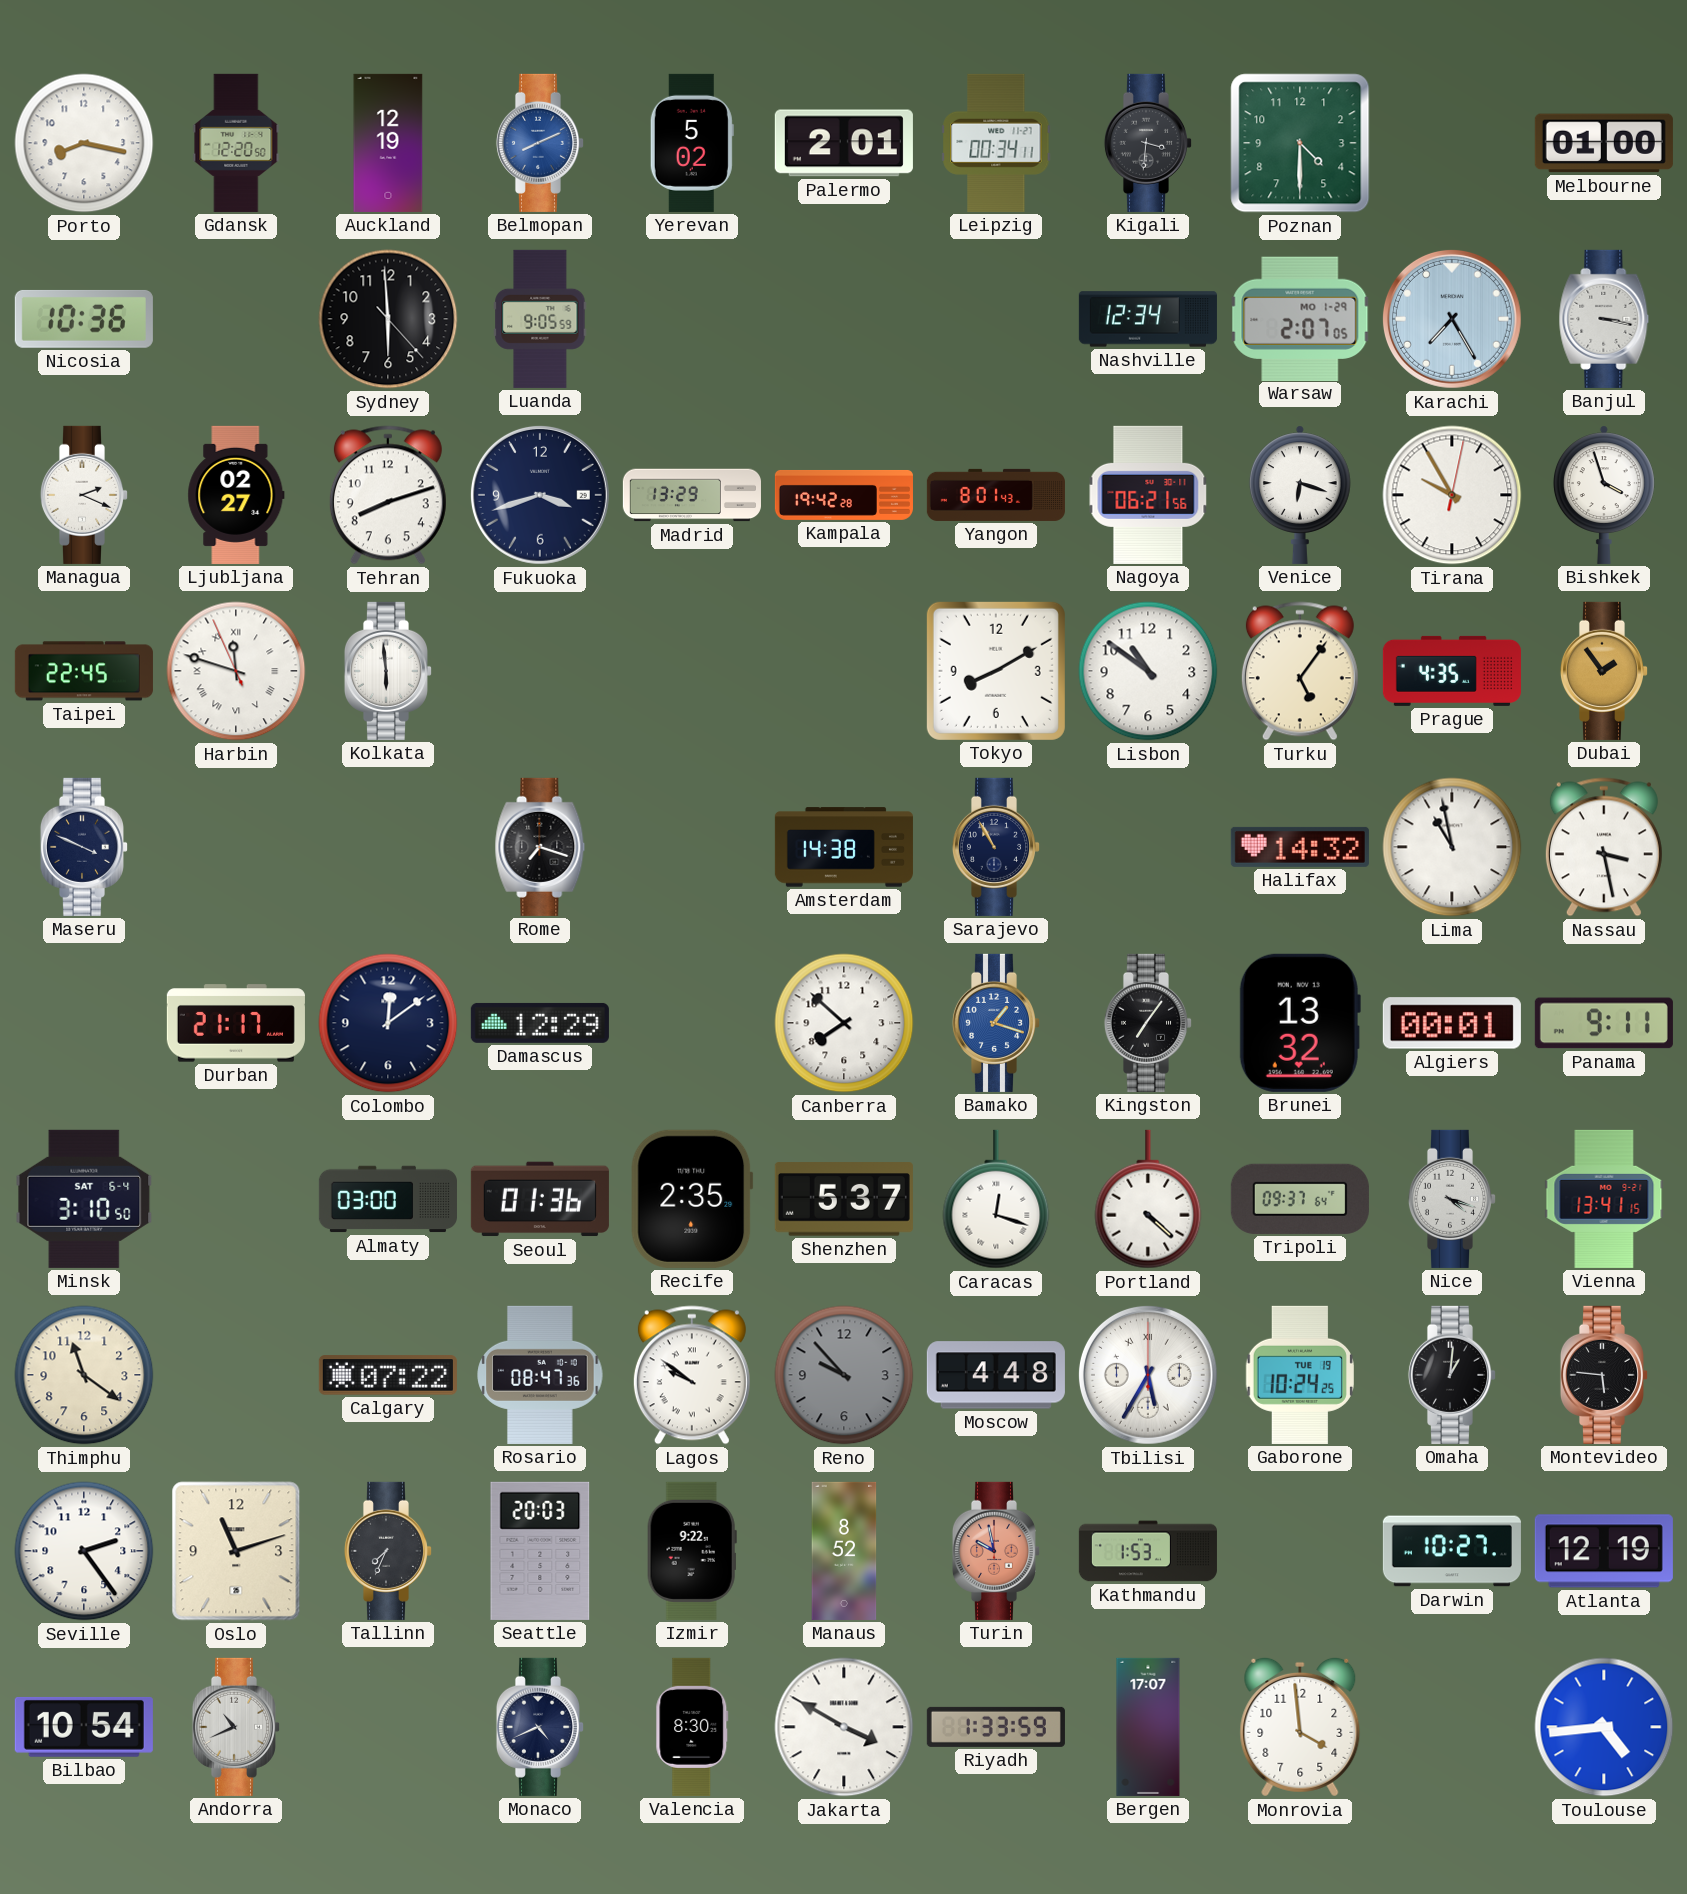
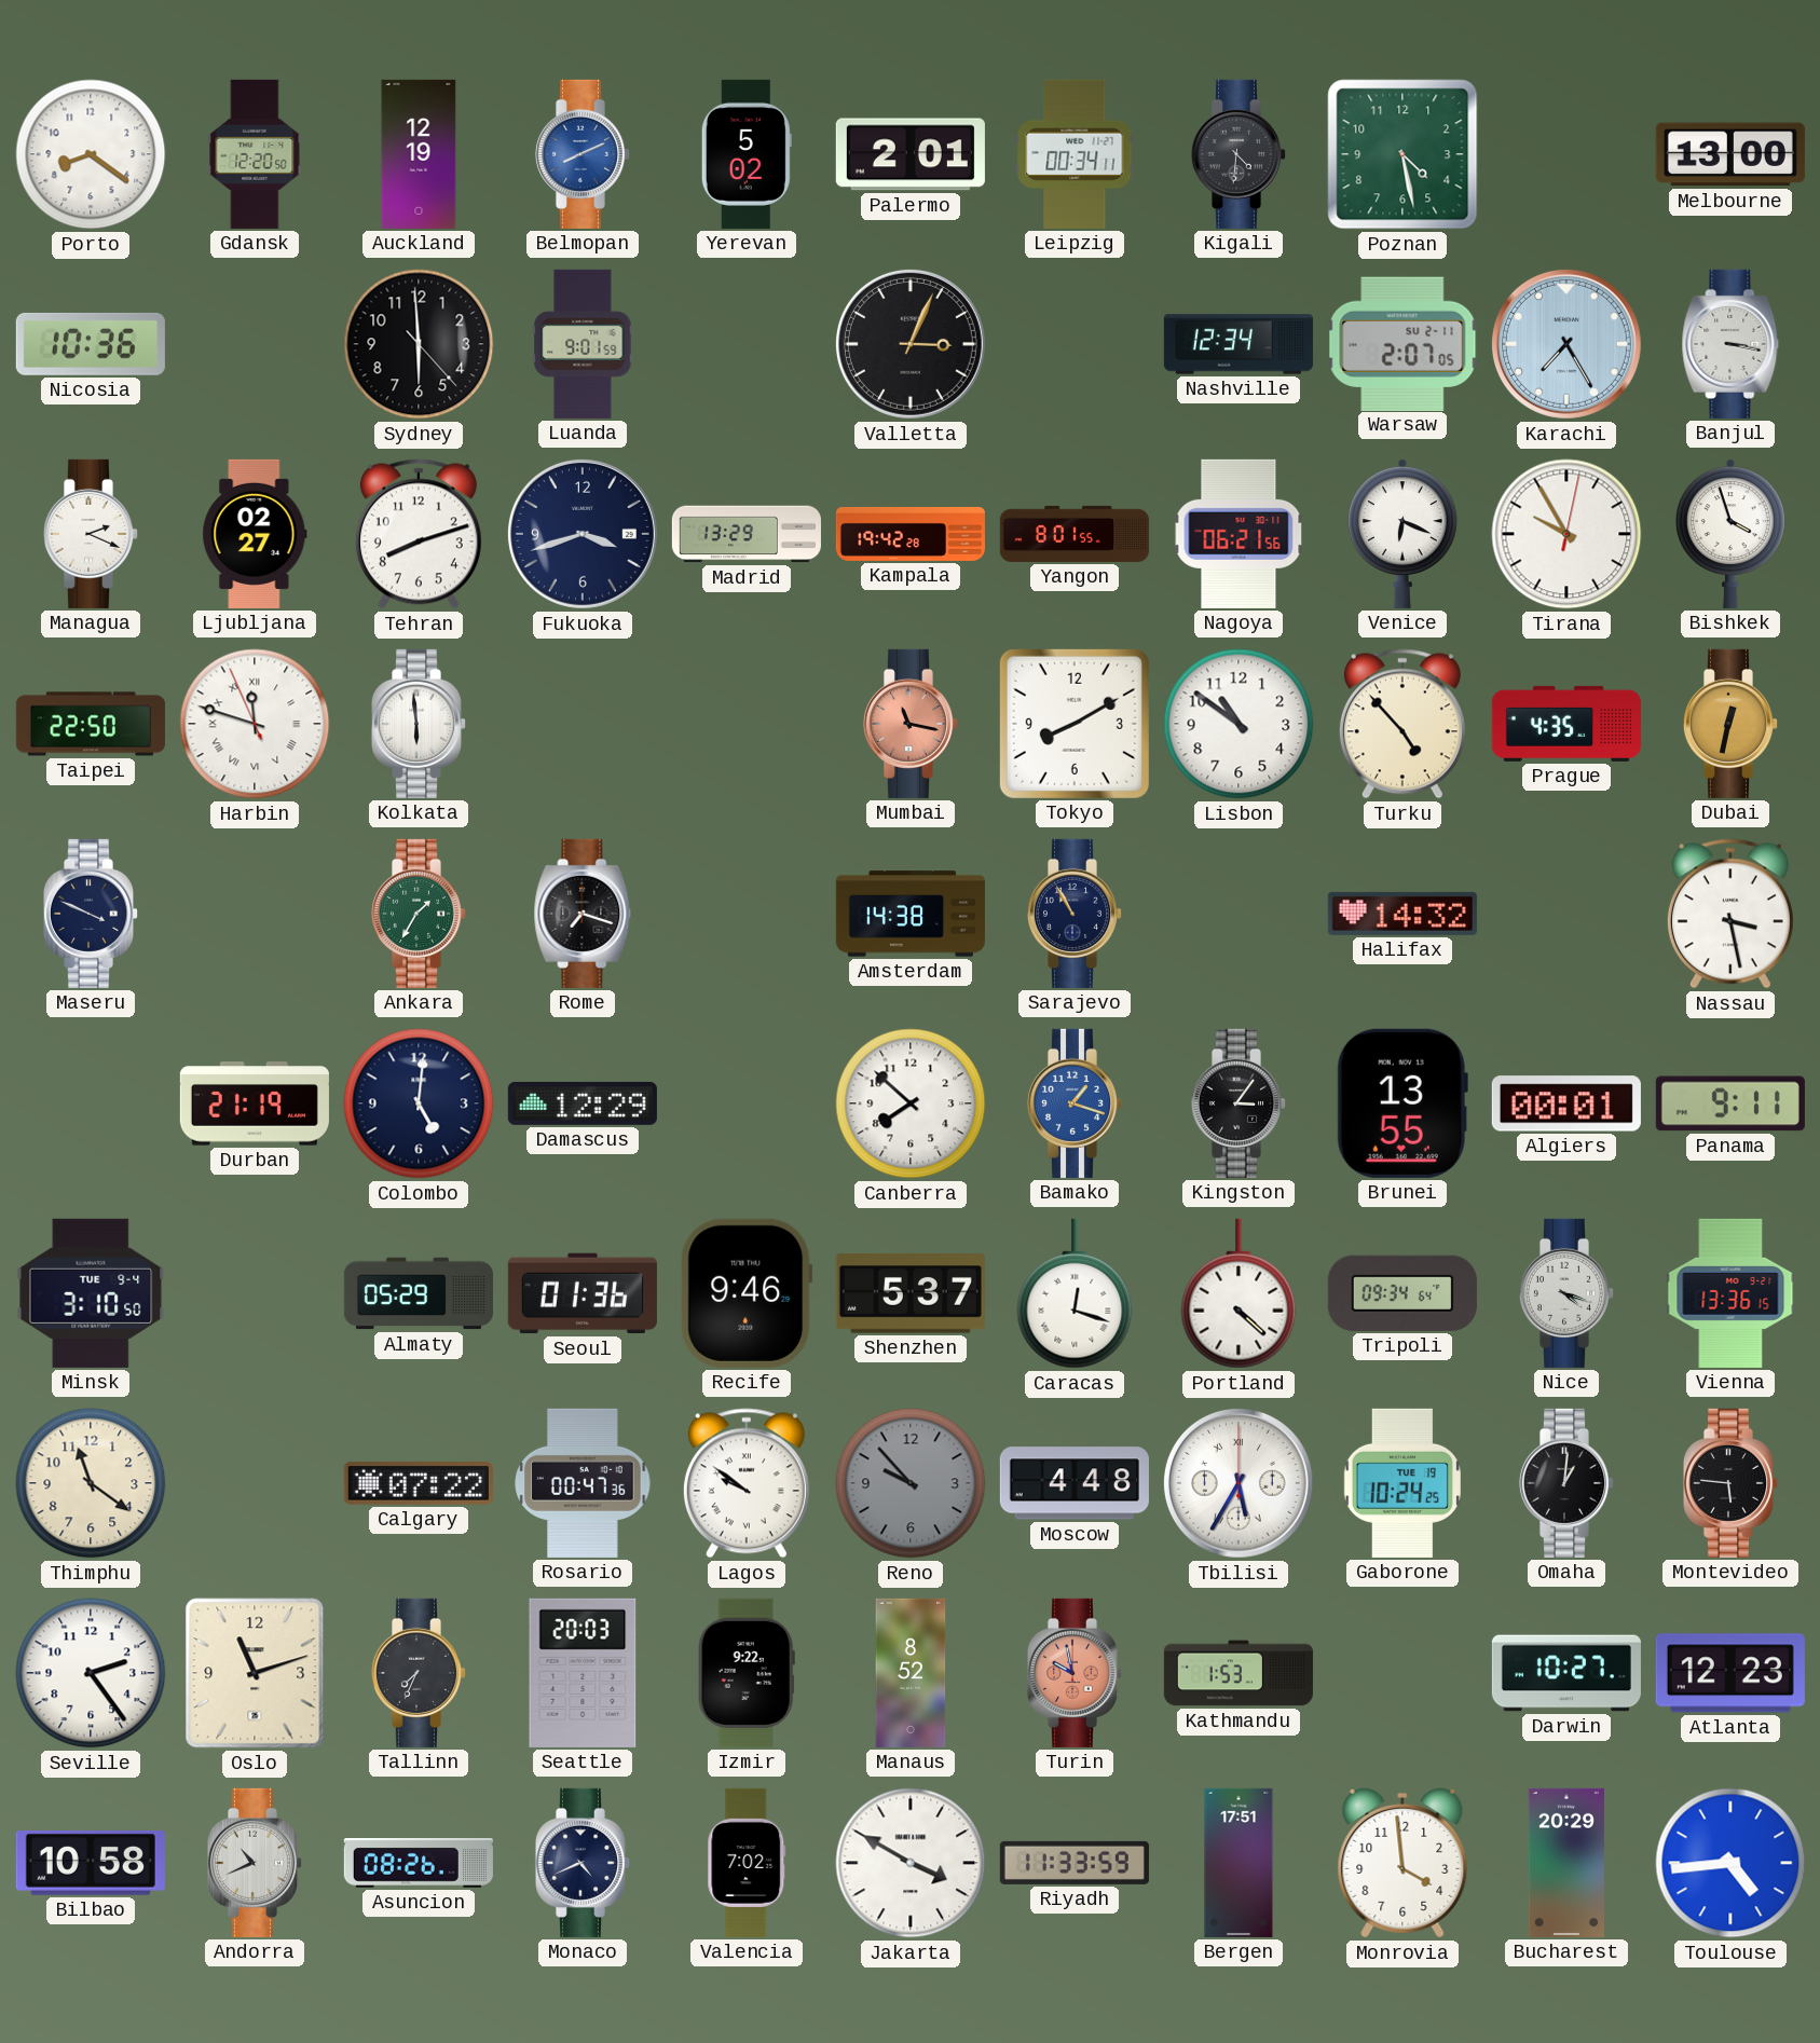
Porto: 8:17 -> 8:21
Kigali: 3:31 -> 4:31
Poznan: 4:30 -> 4:28
Melbourne: 01:00 -> 13:00
Luanda: 9:05 -> 9:01
Valletta: none -> 3:04
Warsaw date: MO 1-29 -> SU 2-11
Yangon: 8:01:43 -> 8:01:55
Venice: 6:18 -> 6:19
Taipei: 22:45 -> 22:50
Mumbai: none -> 11:17
Turku: 5:06 -> 4:53
Dubai: 1:54 -> 12:32
Ankara: none -> 1:35
Lima: 10:58 -> none
Durban: 21:17 -> 21:19
Colombo: 12:09 -> 5:01
Kingston: 7:06 -> 3:06
Brunei: 13:32 -> 13:55
Minsk date: SAT 6-4 -> TUE 9-4
Almaty: 03:00 -> 05:29
Recife: 2:35 -> 9:46
Tripoli: 09:37 -> 09:34
Vienna: 13:41 -> 13:36
Rosario: 08:47 -> 00:47
Atlanta: 12:19 -> 12:23
Bilbao: 10:54 -> 10:58
Asuncion: none -> 08:26
Valencia: 8:30 -> 7:02
Riyadh: 1:33 -> 11:33
Bergen: 17:07 -> 17:51
Bucharest: none -> 20:29
